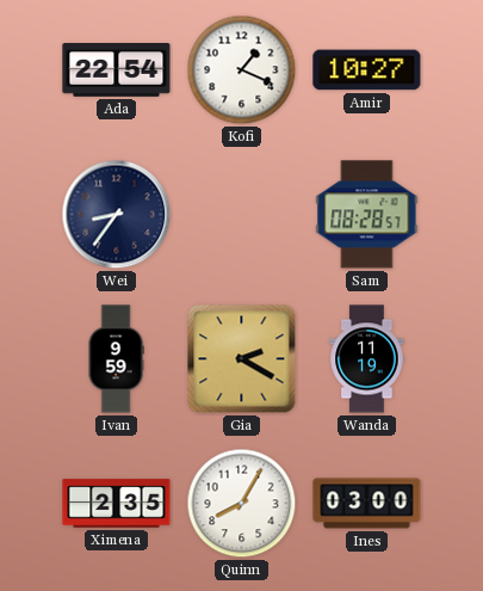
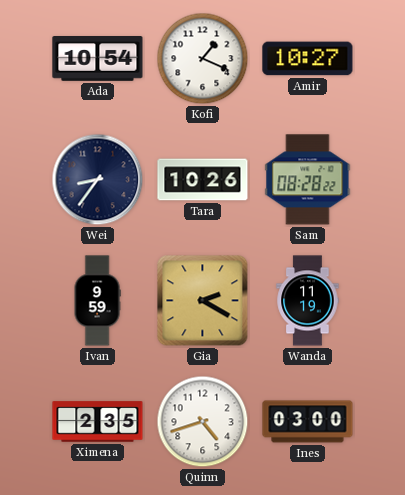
Ada: 22:54 -> 10:54
Tara: none -> 10:26
Sam: 08:28:57 -> 08:28:22
Quinn: 8:05 -> 4:42
